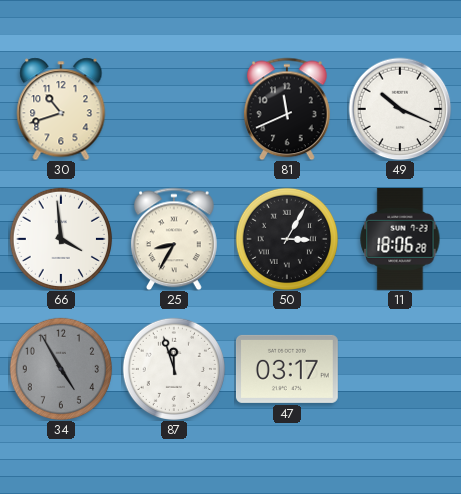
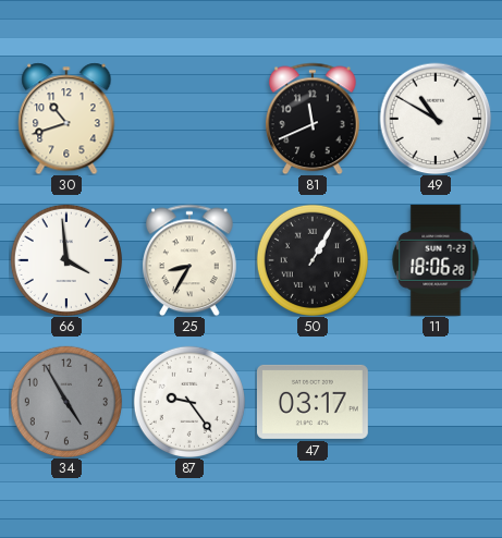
49: 10:19 -> 10:50
50: 3:05 -> 1:05
87: 11:57 -> 9:24
